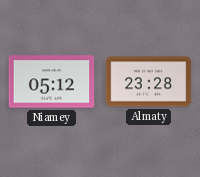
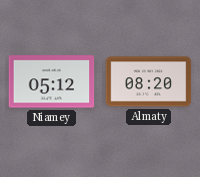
Almaty: 23:28 -> 08:20
